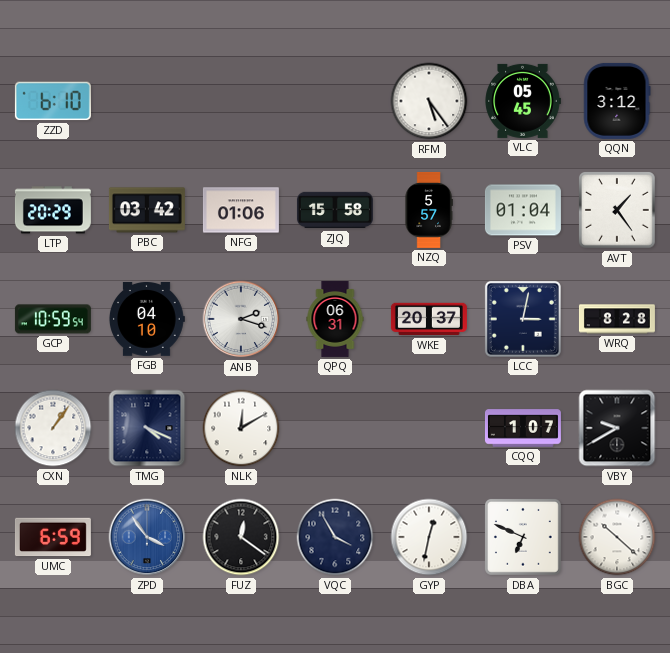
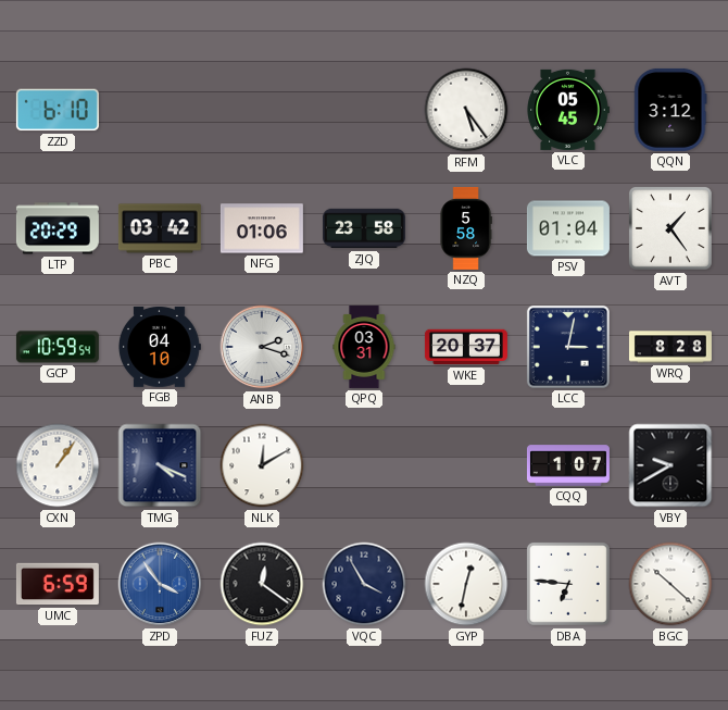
ZJQ: 15:58 -> 23:58
NZQ: 5:57 -> 5:58
QPQ: 06:31 -> 03:31
DBA: 6:49 -> 6:46
